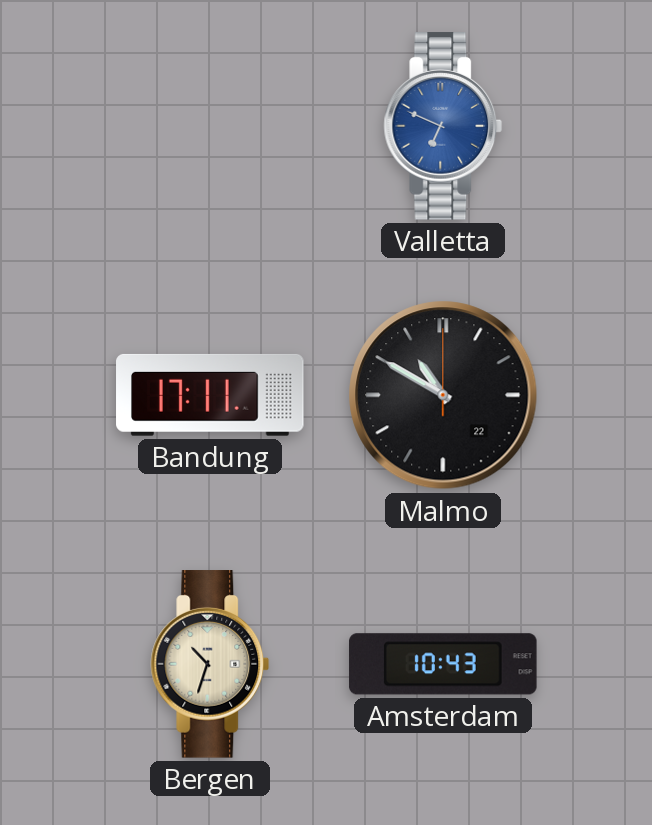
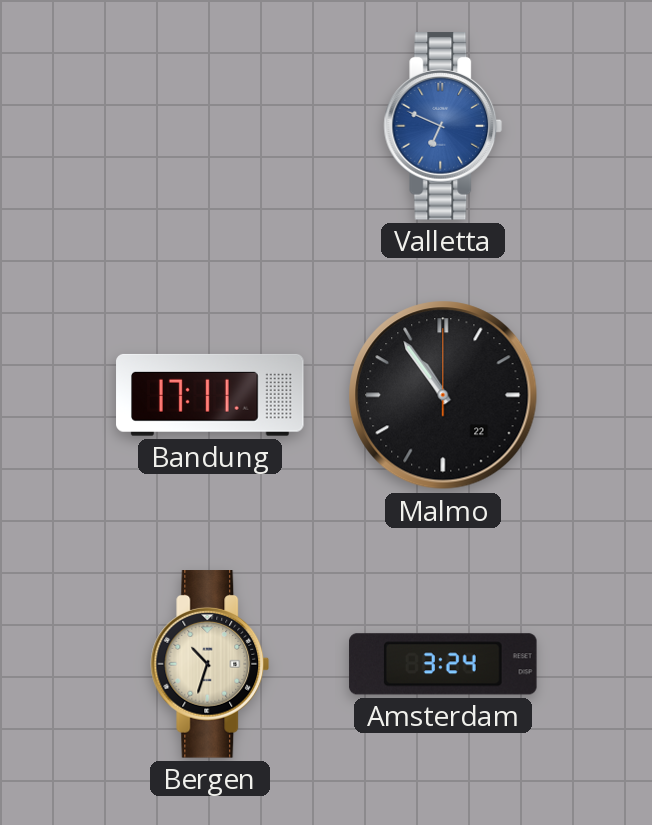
Malmo: 10:50 -> 10:54
Amsterdam: 10:43 -> 3:24
